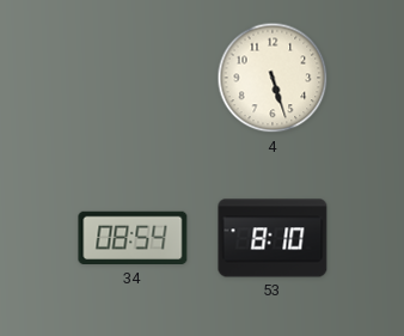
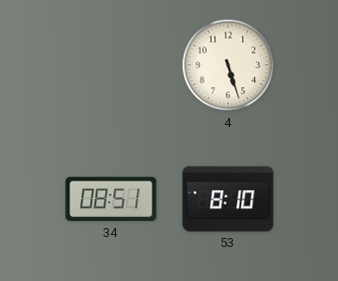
34: 08:54 -> 08:51
